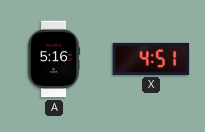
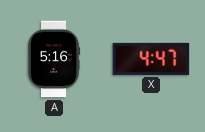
X: 4:51 -> 4:47
